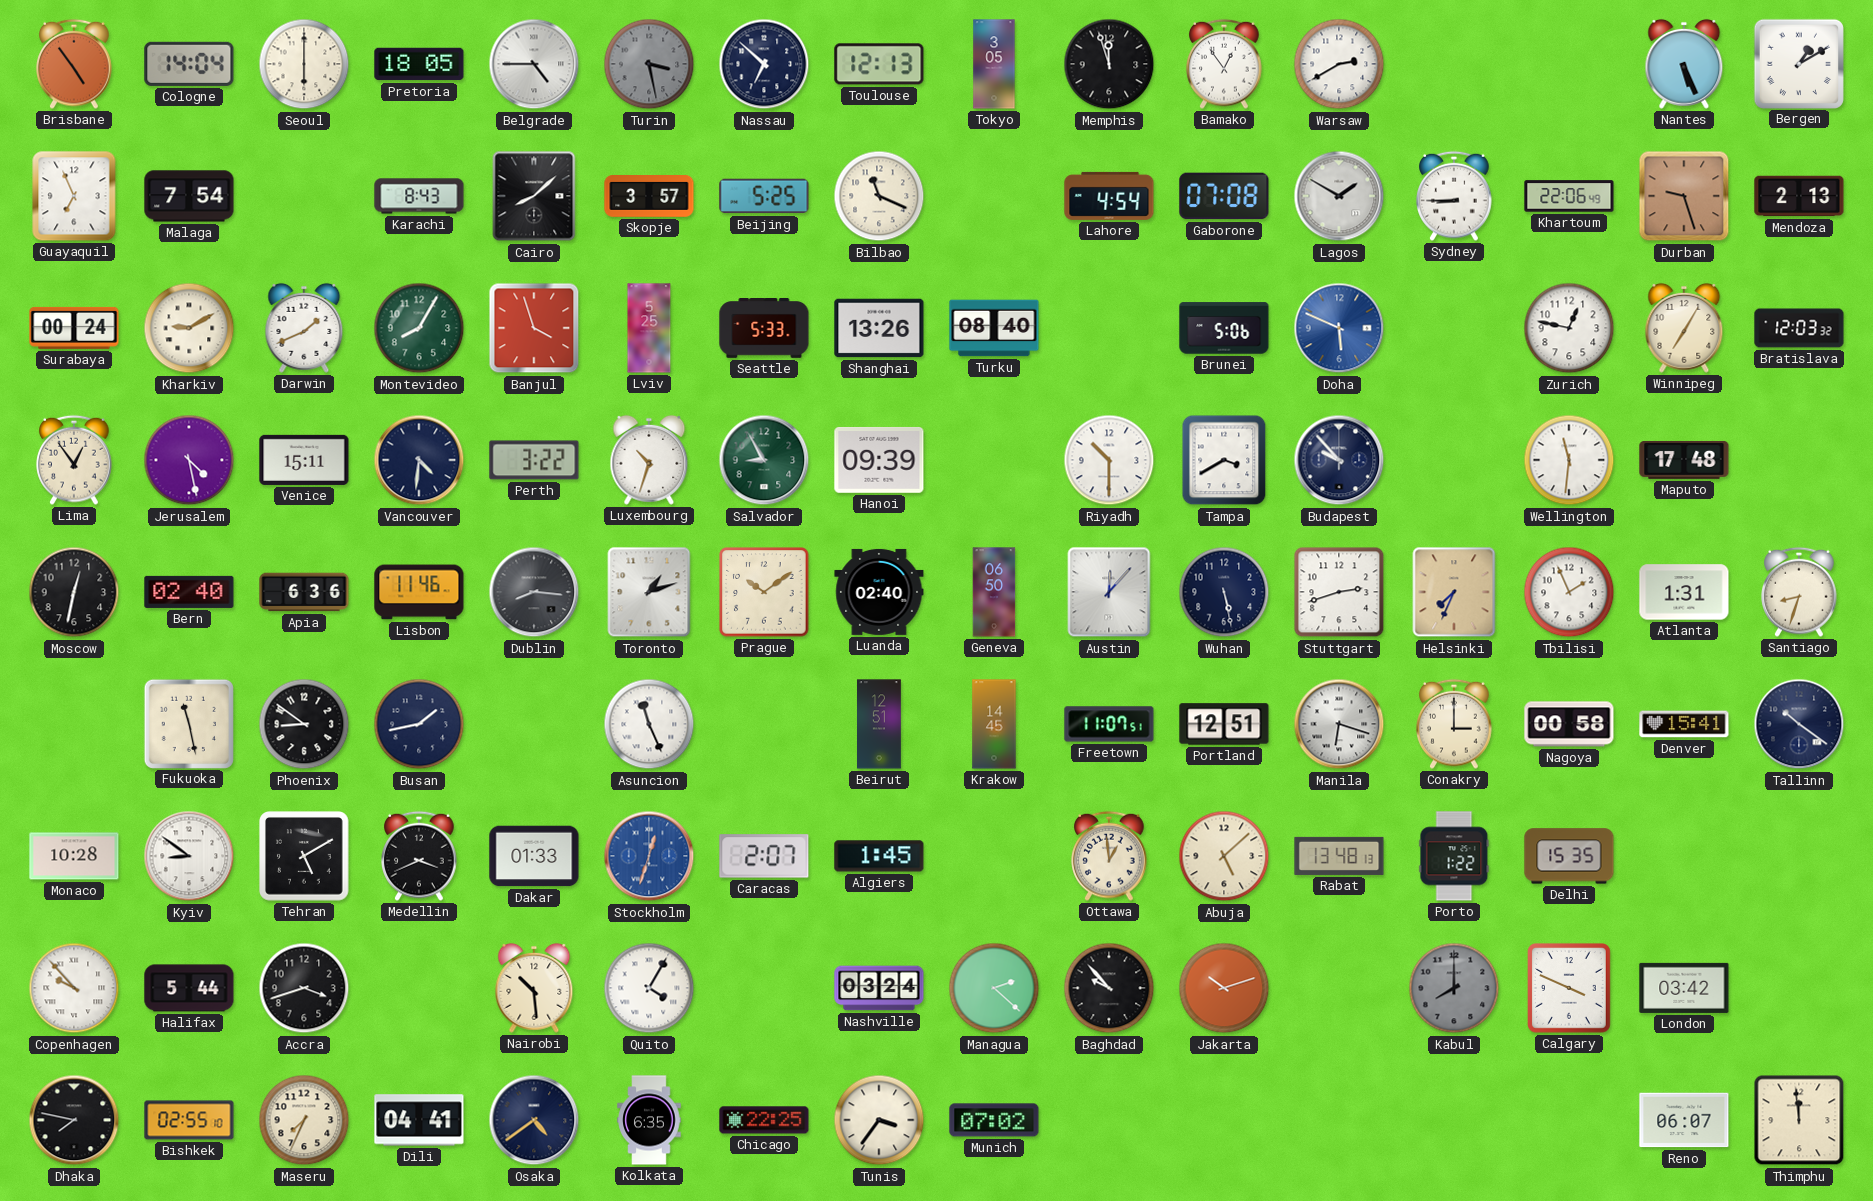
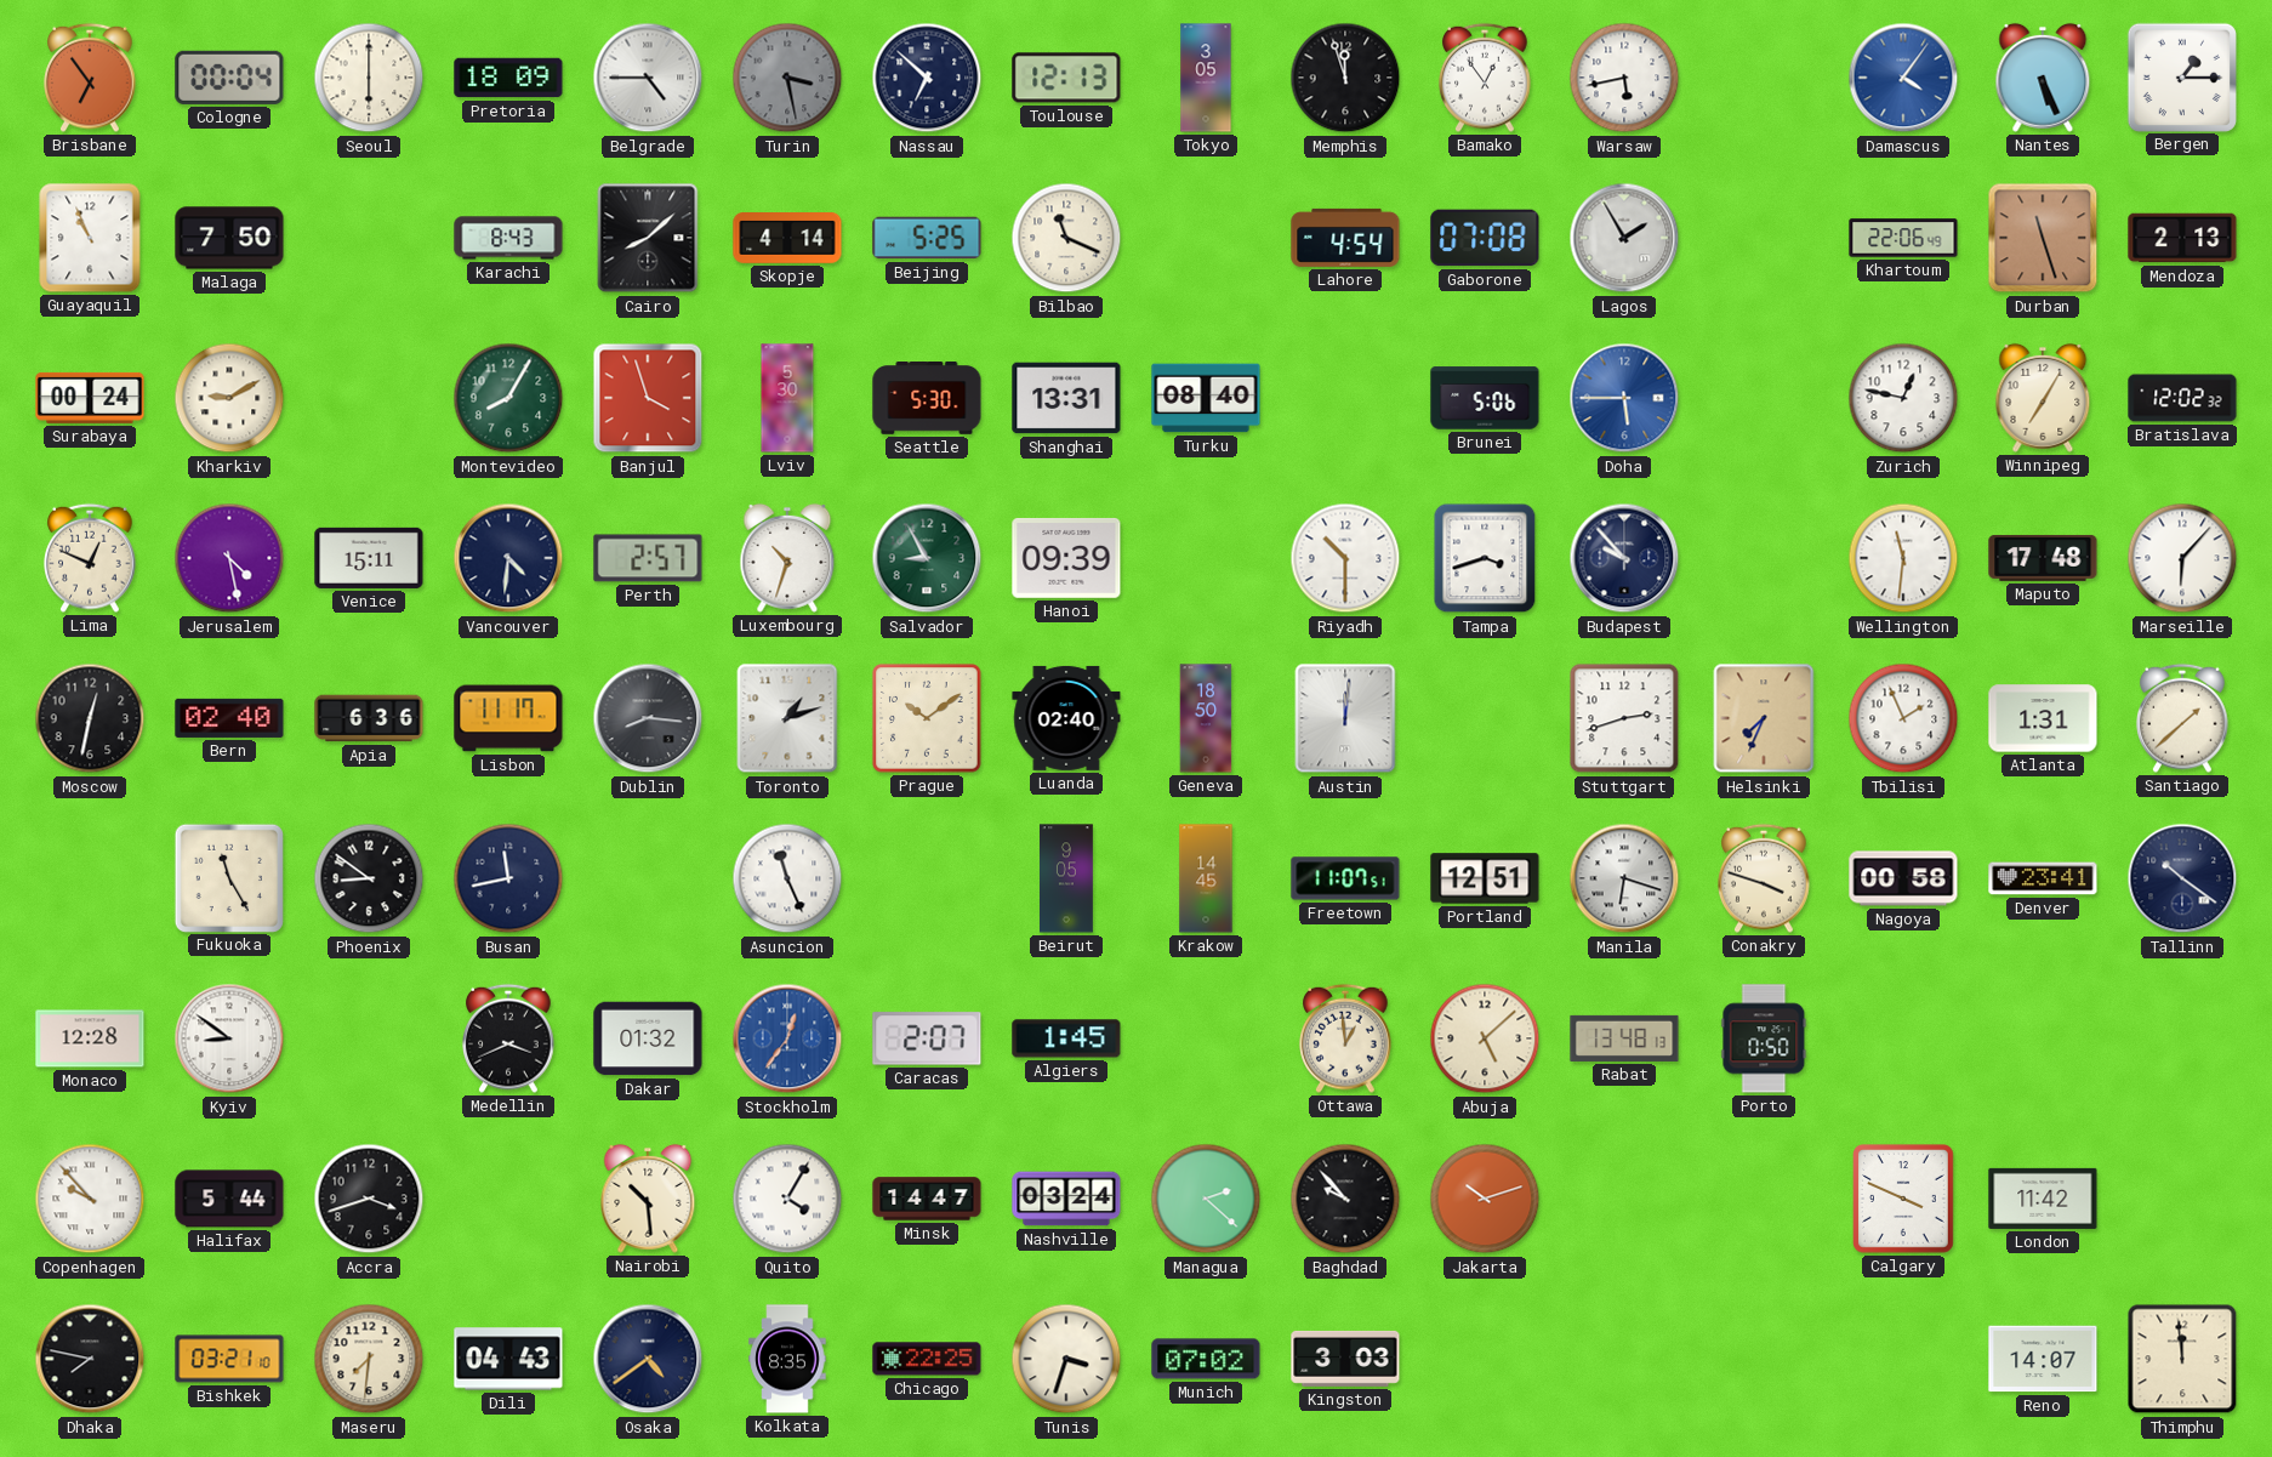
Brisbane: 4:54 -> 6:54
Cologne: 14:04 -> 00:04
Pretoria: 18:05 -> 18:09
Warsaw: 2:40 -> 5:43
Damascus: none -> 4:06
Bergen: 1:10 -> 1:15
Guayaquil: 6:56 -> 10:56
Malaga: 7:54 -> 7:50
Skopje: 3:57 -> 4:14
Lagos: 1:50 -> 1:55
Sydney: 8:45 -> none
Durban: 9:27 -> 11:27
Darwin: 1:41 -> none
Lviv: 5:25 -> 5:30
Seattle: 5:33 -> 5:30
Shanghai: 13:26 -> 13:31
Doha: 5:49 -> 5:45
Bratislava: 12:03 -> 12:02
Lima: 12:54 -> 12:49
Perth: 3:22 -> 2:57
Tampa: 3:40 -> 3:42
Marseille: none -> 6:07
Lisbon: 11:46 -> 11:17
Geneva: 06:50 -> 18:50
Austin: 12:07 -> 12:01
Wuhan: 5:28 -> none
Santiago: 8:33 -> 1:38
Fukuoka: 11:28 -> 11:25
Busan: 1:43 -> 11:43
Beirut: 12:51 -> 9:05
Conakry: 3:00 -> 3:48
Denver: 15:41 -> 23:41
Monaco: 10:28 -> 12:28
Tehran: 5:10 -> none
Dakar: 01:33 -> 01:32
Stockholm: 12:33 -> 12:36
Porto: 1:22 -> 0:50
Delhi: 15:35 -> none
Minsk: none -> 14:47
Kabul: 8:00 -> none
London: 03:42 -> 11:42
Bishkek: 02:55 -> 03:21
Maseru: 7:34 -> 7:31
Dili: 04:41 -> 04:43
Kolkata: 6:35 -> 8:35
Tunis: 3:36 -> 3:33
Kingston: none -> 3:03
Reno: 06:07 -> 14:07
